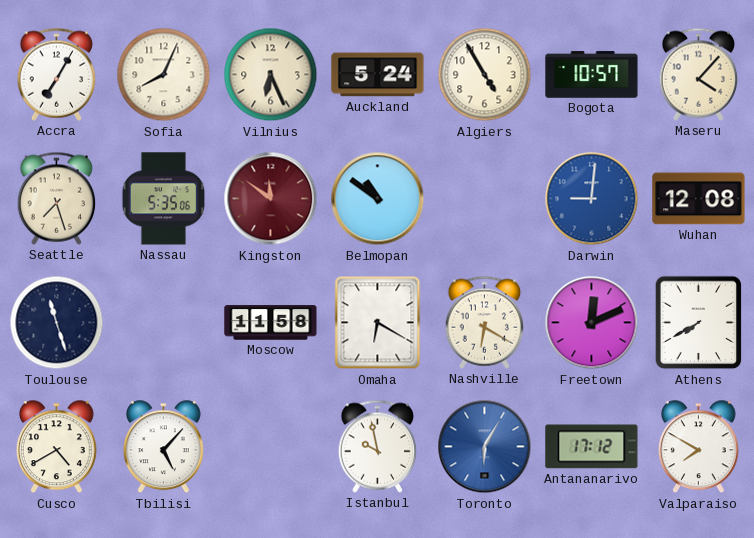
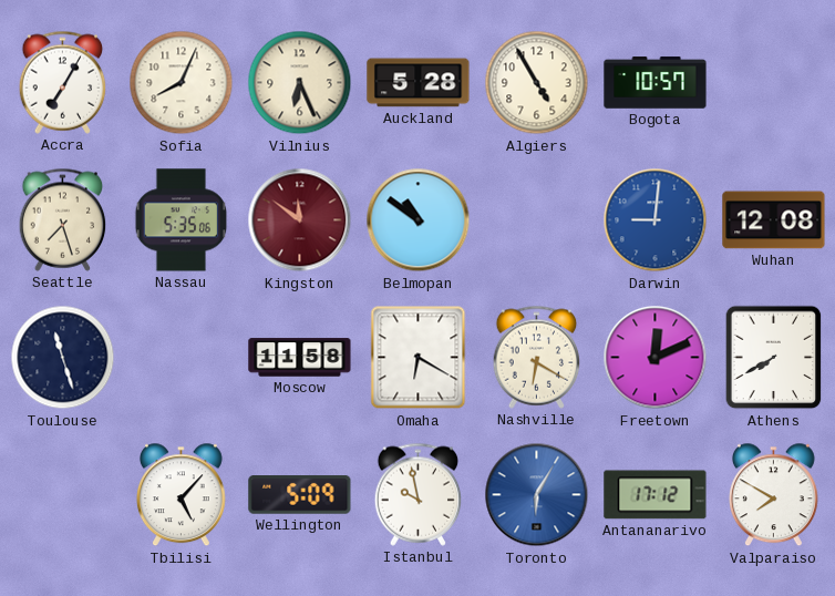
Auckland: 5:24 -> 5:28
Maseru: 4:07 -> none
Cusco: 4:40 -> none
Wellington: none -> 5:09
